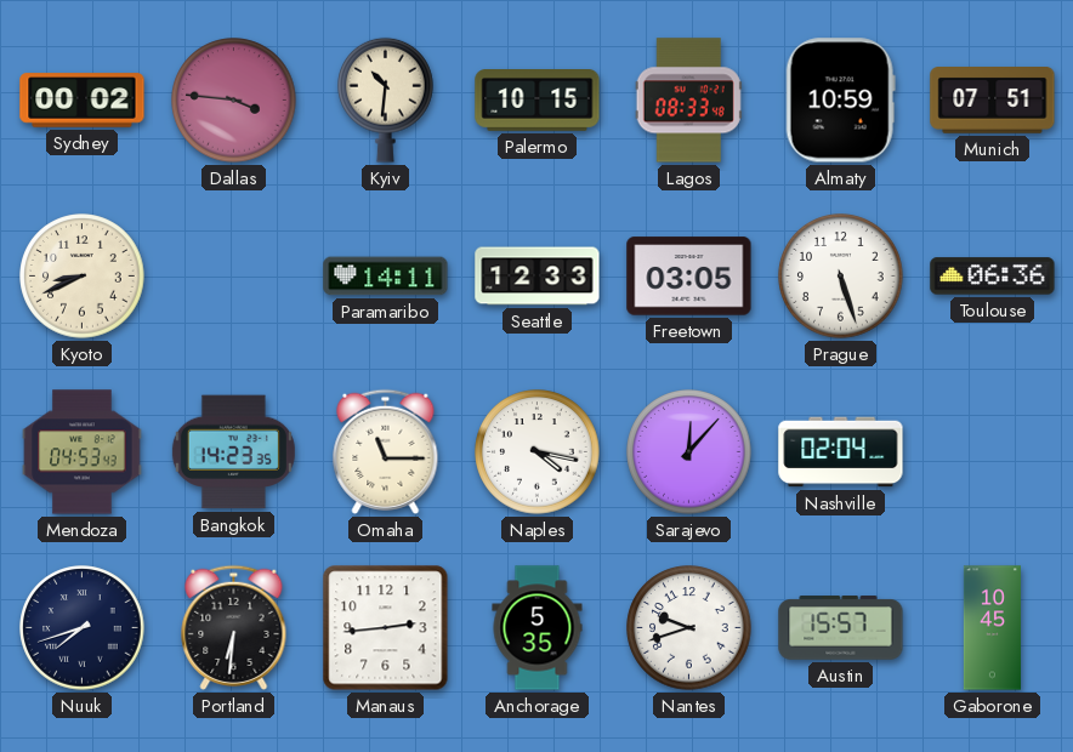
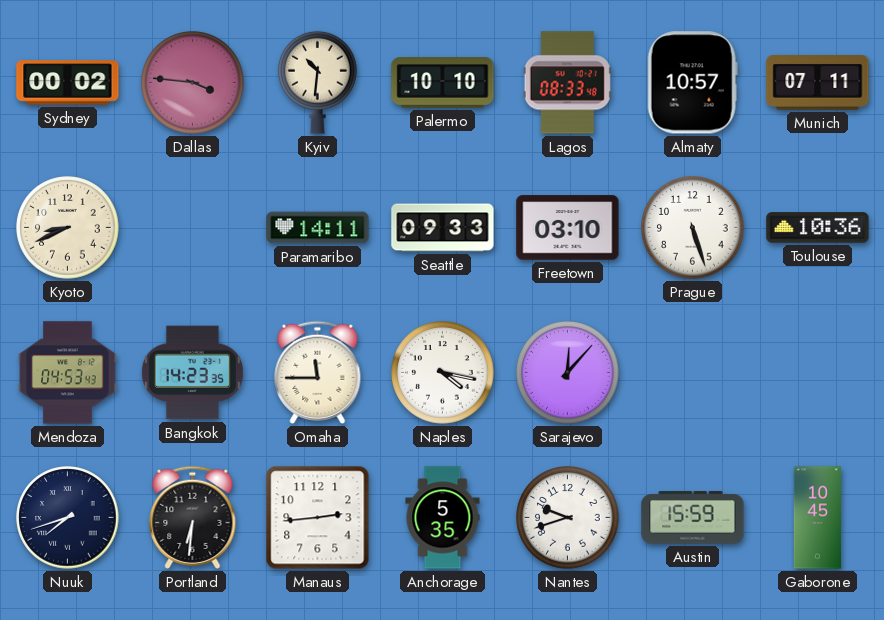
Palermo: 10:15 -> 10:10
Almaty: 10:59 -> 10:57
Munich: 07:51 -> 07:11
Seattle: 12:33 -> 09:33
Freetown: 03:05 -> 03:10
Toulouse: 06:36 -> 10:36
Omaha: 11:15 -> 11:45
Nashville: 02:04 -> none
Austin: 15:57 -> 15:59
